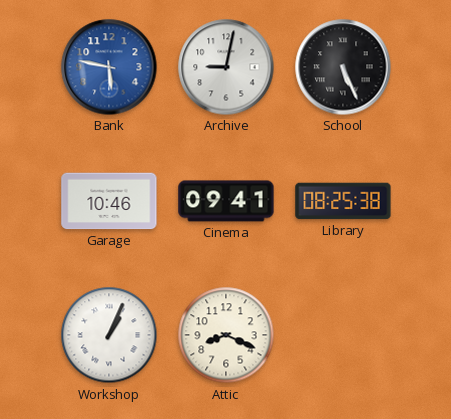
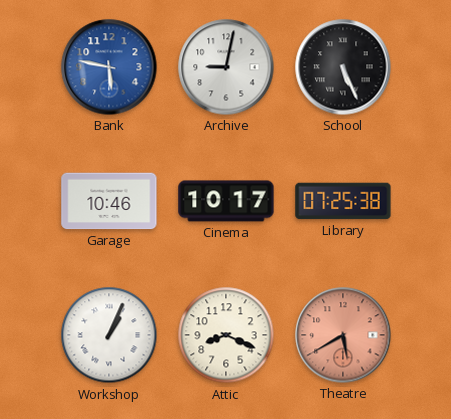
Cinema: 09:41 -> 10:17
Library: 08:25 -> 07:25
Theatre: none -> 5:40
